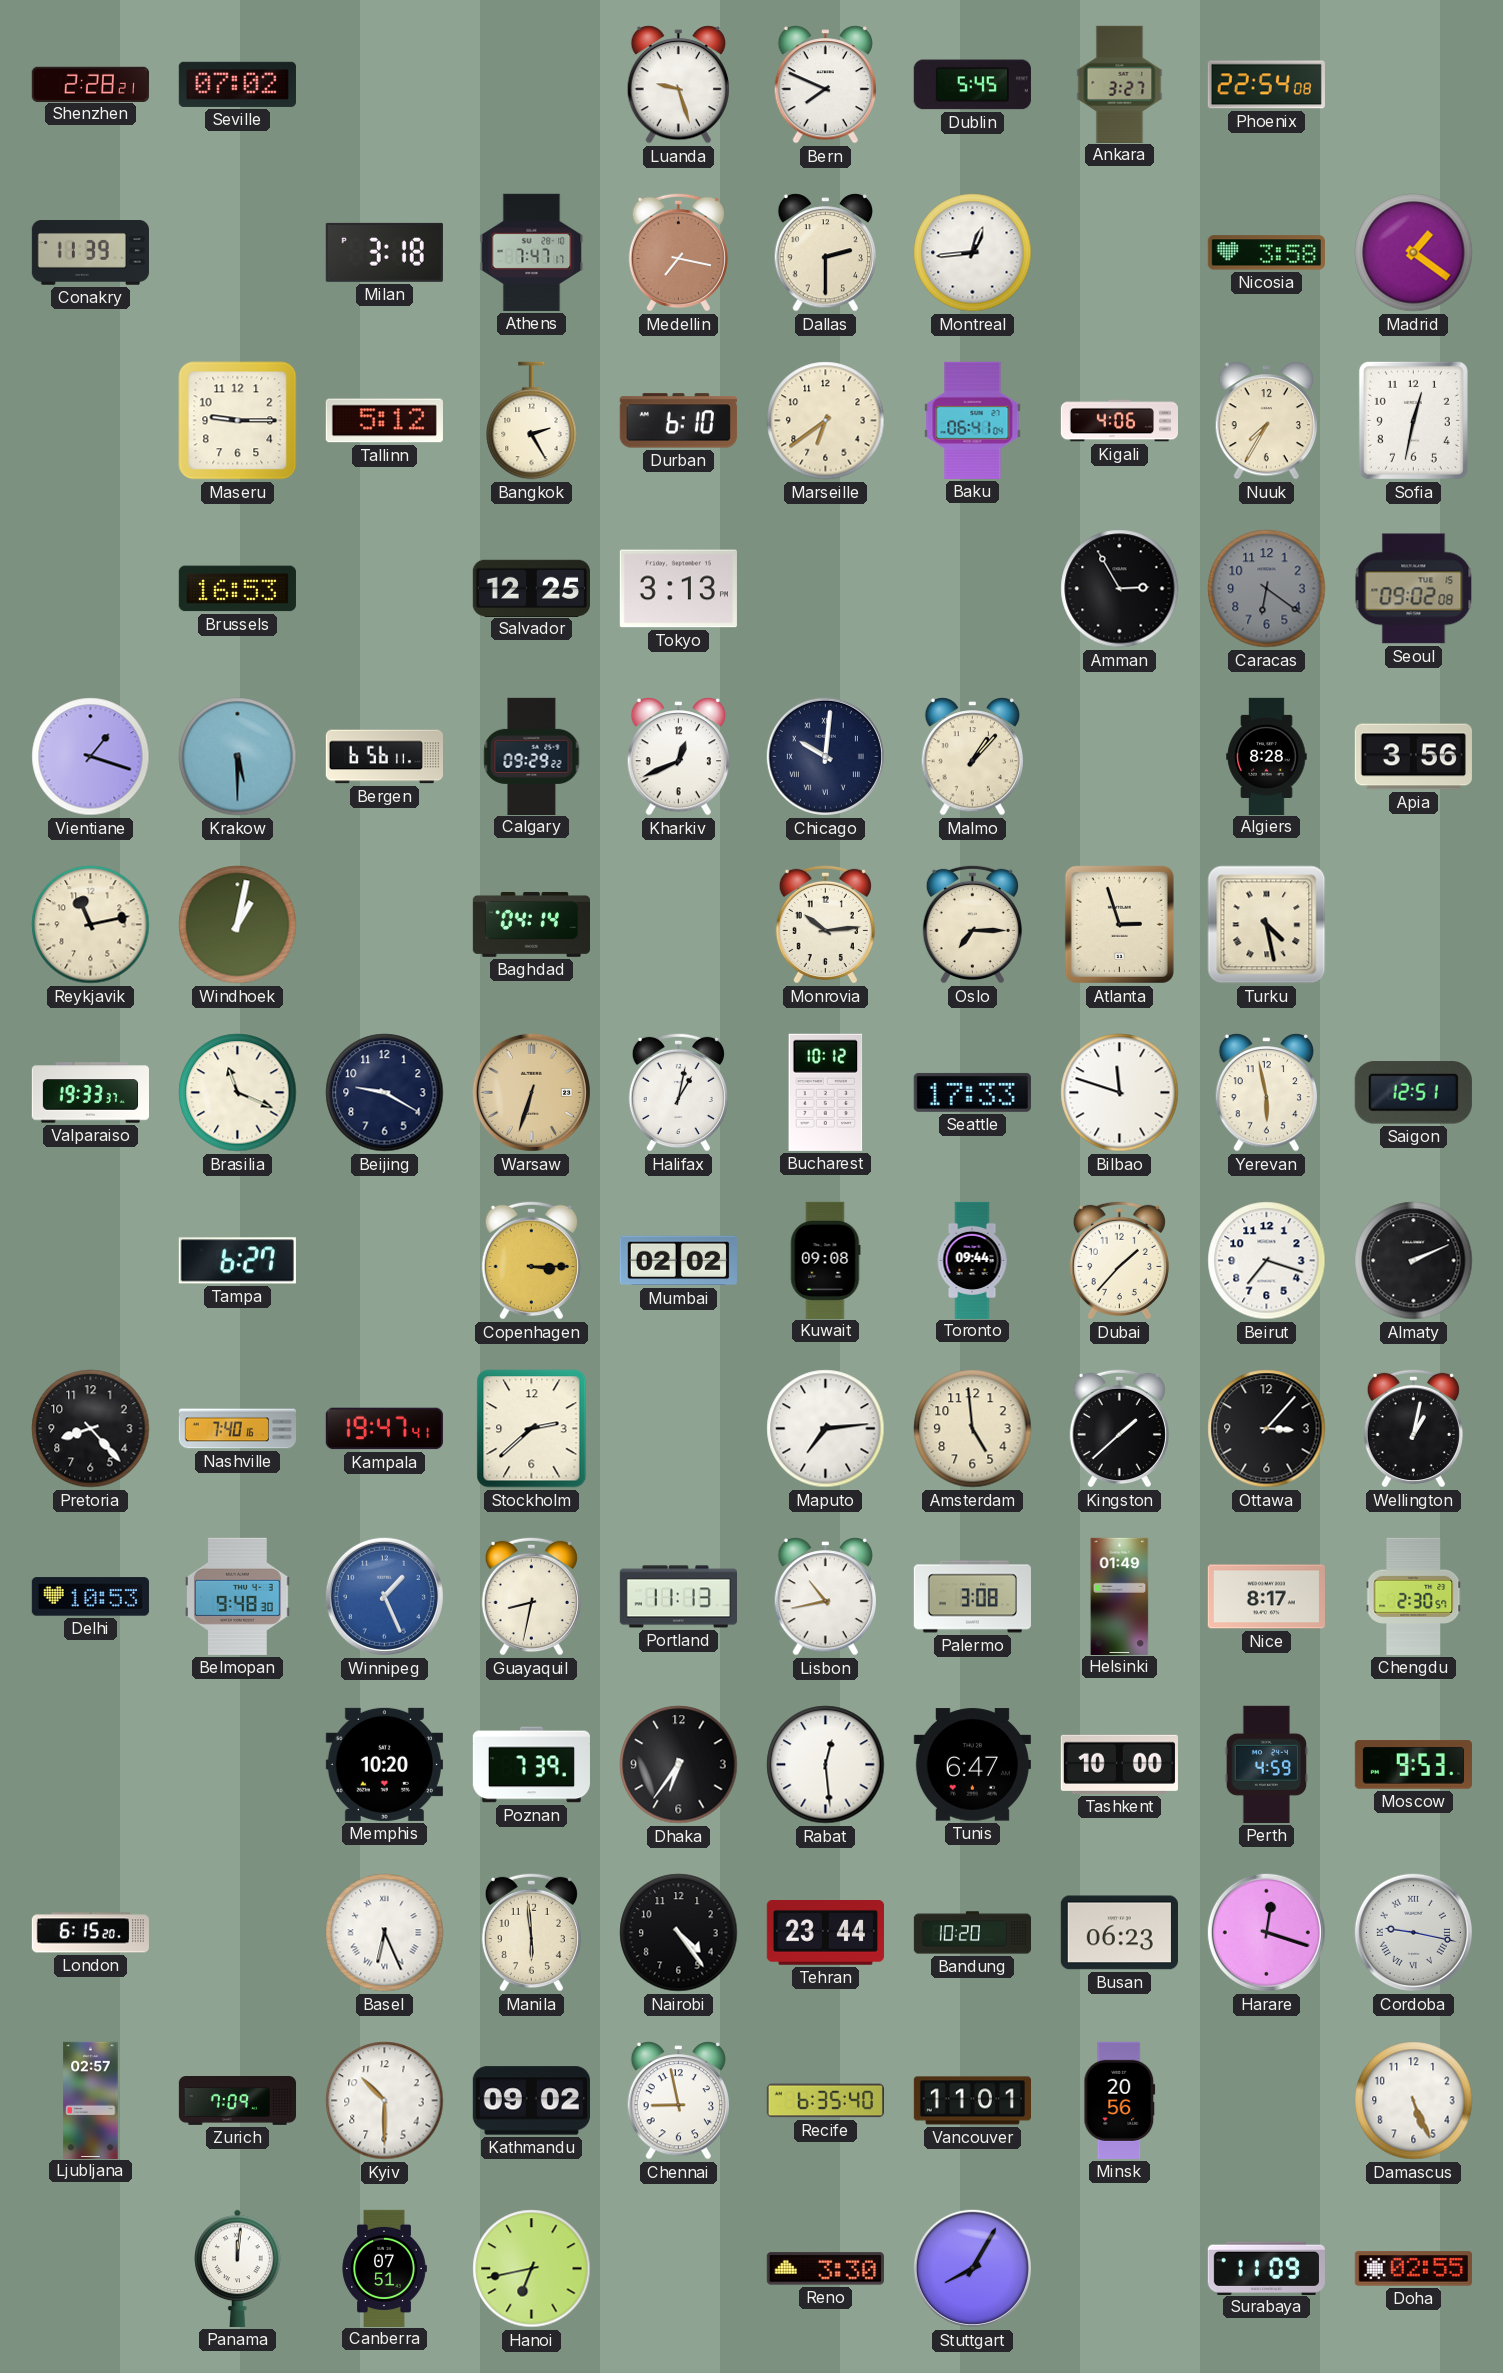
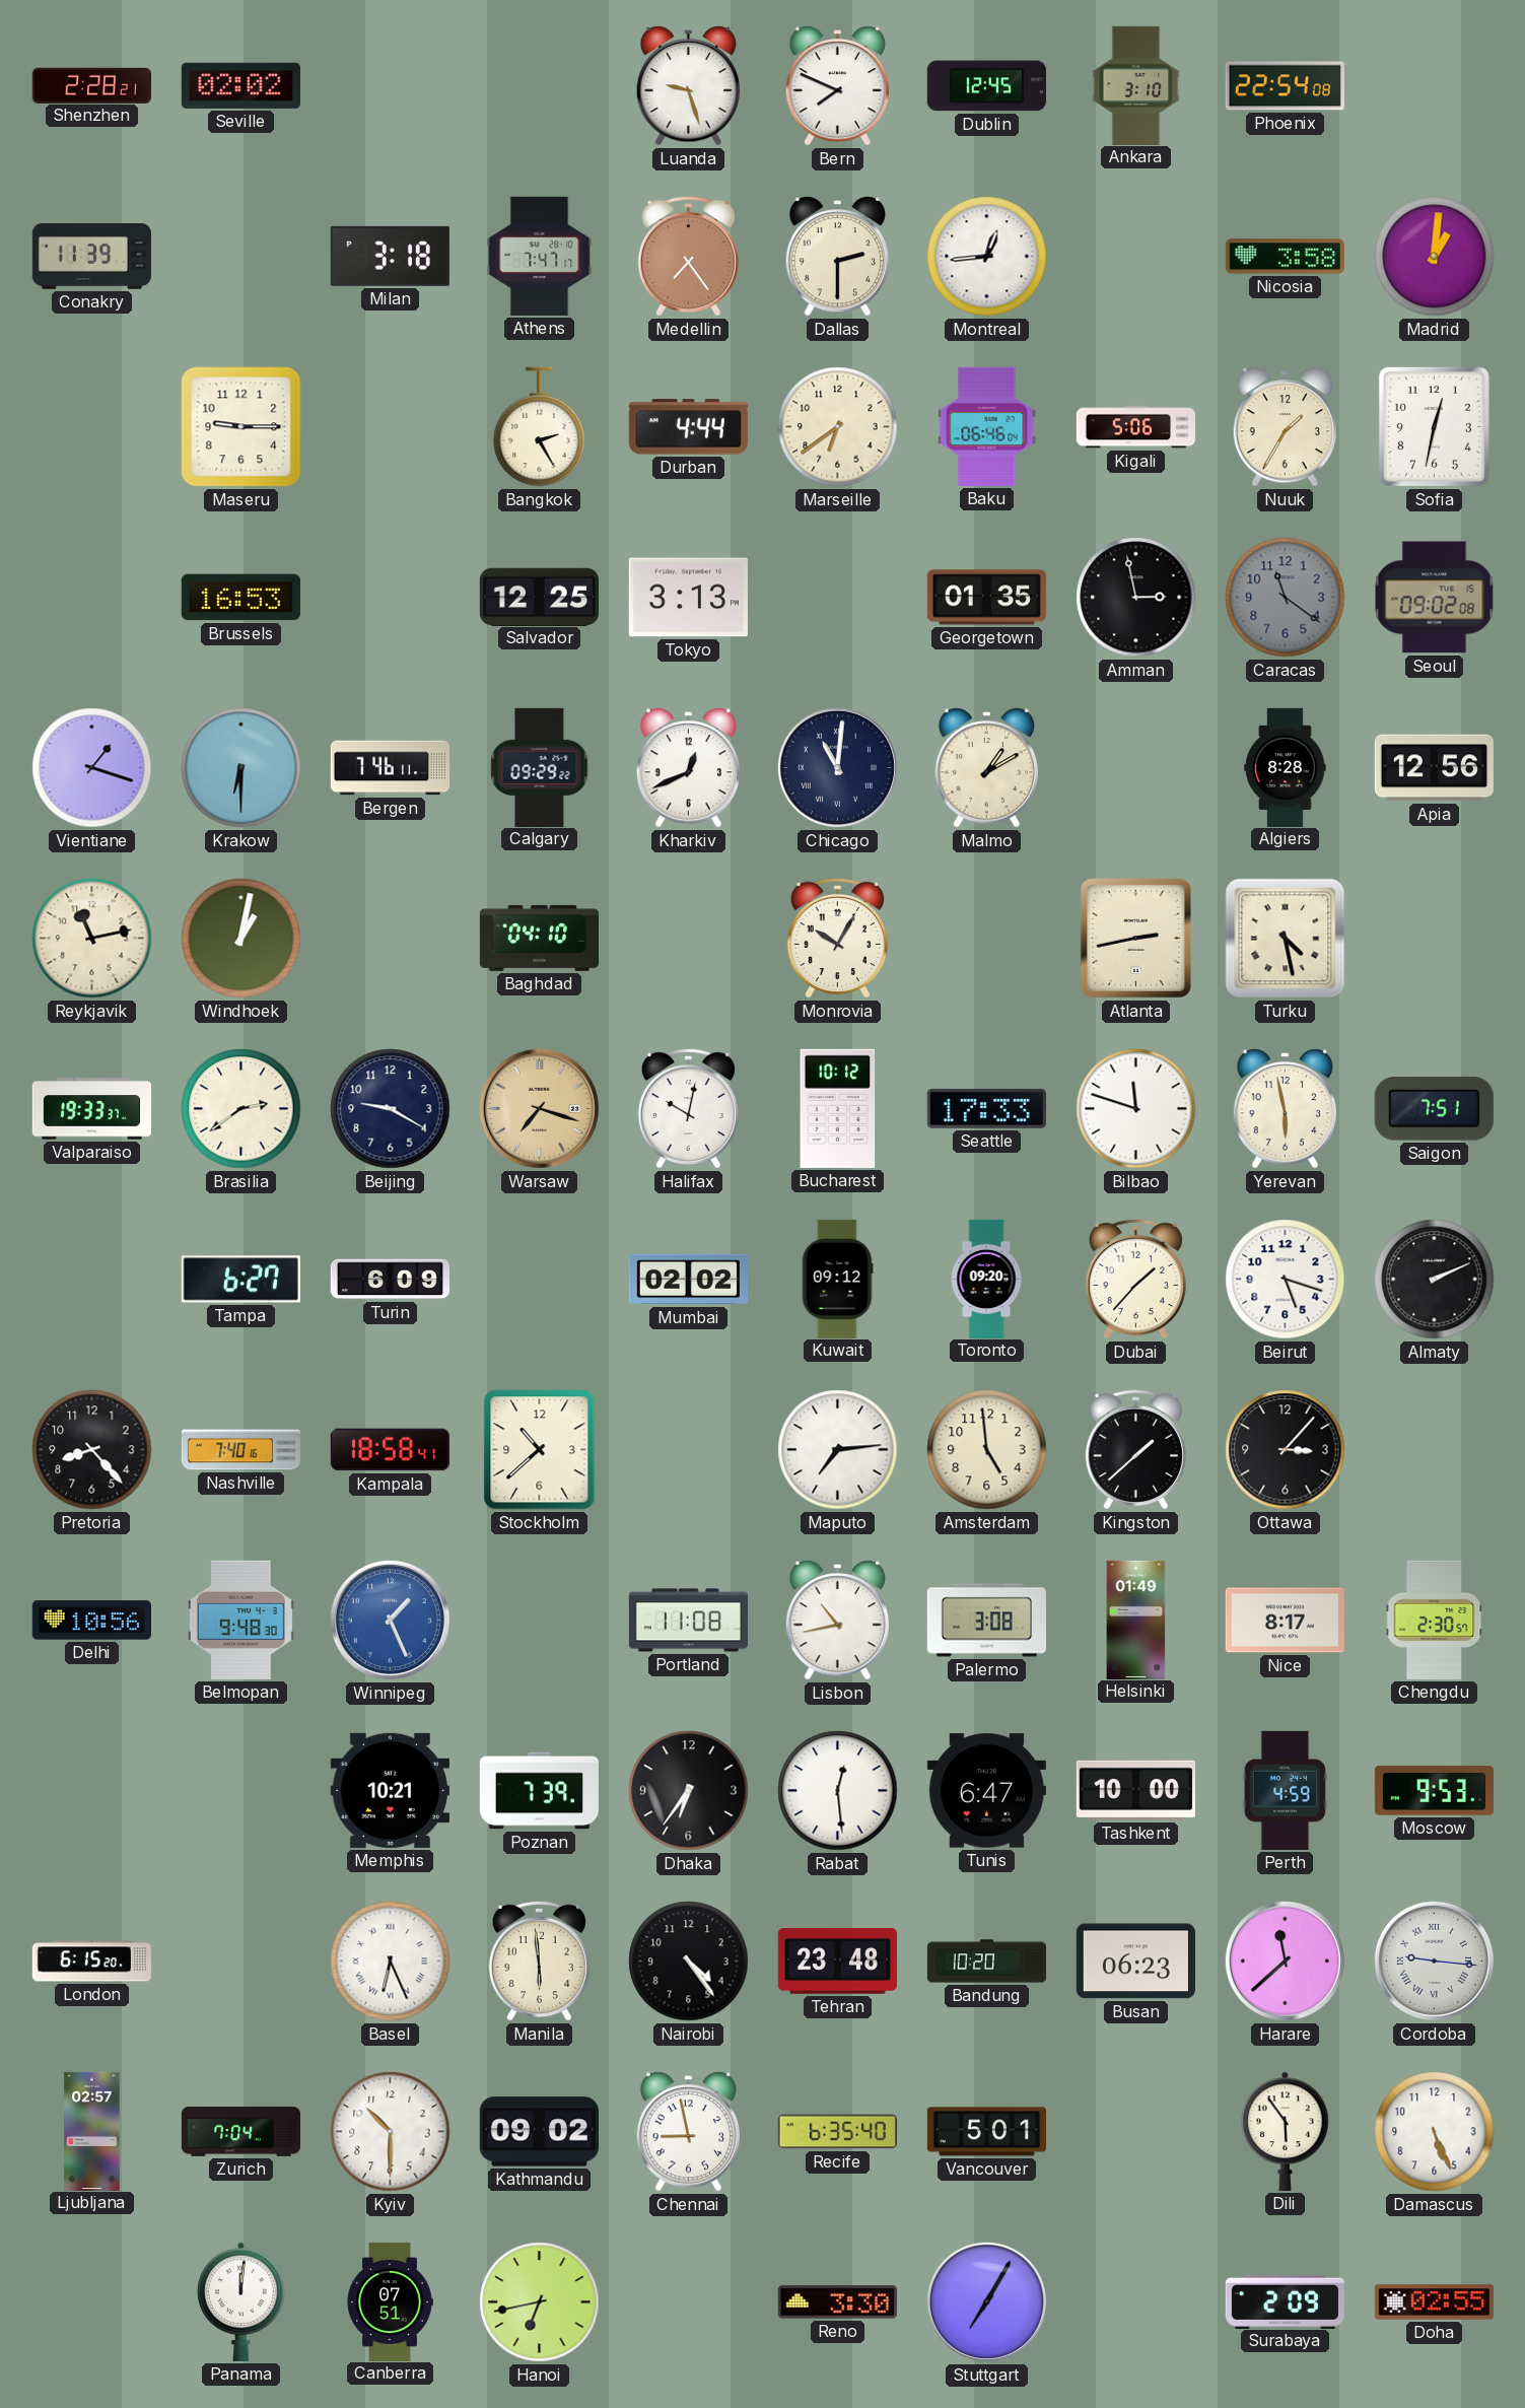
Seville: 07:02 -> 02:02
Dublin: 5:45 -> 12:45
Ankara: 3:27 -> 3:10
Medellin: 7:17 -> 7:24
Madrid: 1:21 -> 1:01
Tallinn: 5:12 -> none
Durban: 6:10 -> 4:44
Baku: 06:41 -> 06:46
Kigali: 4:06 -> 5:06
Nuuk: 7:35 -> 1:35
Georgetown: none -> 01:35
Amman: 2:55 -> 2:58
Caracas: 6:21 -> 11:21
Krakow: 5:30 -> 6:30
Bergen: 6:56 -> 7:46
Chicago: 10:01 -> 11:01
Malmo: 1:07 -> 1:10
Apia: 3:56 -> 12:56
Baghdad: 04:14 -> 04:10
Monrovia: 10:14 -> 10:05
Oslo: 7:15 -> none
Atlanta: 2:57 -> 2:43
Brasilia: 11:19 -> 2:39
Warsaw: 6:33 -> 7:18
Halifax: 1:02 -> 10:02
Saigon: 12:51 -> 7:51
Turin: none -> 6:09
Copenhagen: 3:15 -> none
Kuwait: 09:08 -> 09:12
Toronto: 09:44 -> 09:20
Beirut: 7:18 -> 5:18
Kampala: 19:47 -> 18:58
Stockholm: 2:38 -> 10:38
Wellington: 1:02 -> none
Delhi: 10:53 -> 10:56
Guayaquil: 8:32 -> none
Portland: 11:13 -> 11:08
Memphis: 10:20 -> 10:21
Tehran: 23:44 -> 23:48
Harare: 12:18 -> 11:38
Cordoba: 9:17 -> 9:16
Zurich: 7:09 -> 7:04
Vancouver: 11:01 -> 5:01
Minsk: 20:56 -> none
Dili: none -> 5:54
Stuttgart: 8:05 -> 7:05
Surabaya: 11:09 -> 2:09
